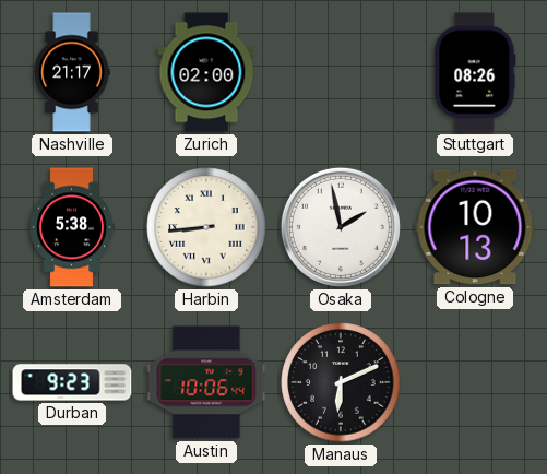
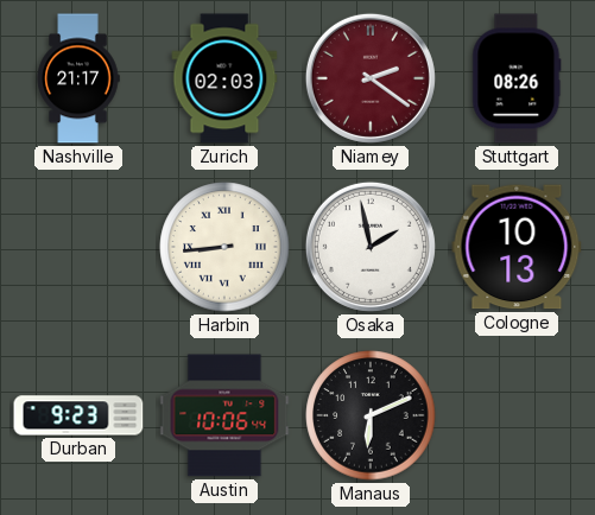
Zurich: 02:00 -> 02:03
Niamey: none -> 2:21
Amsterdam: 5:38 -> none
